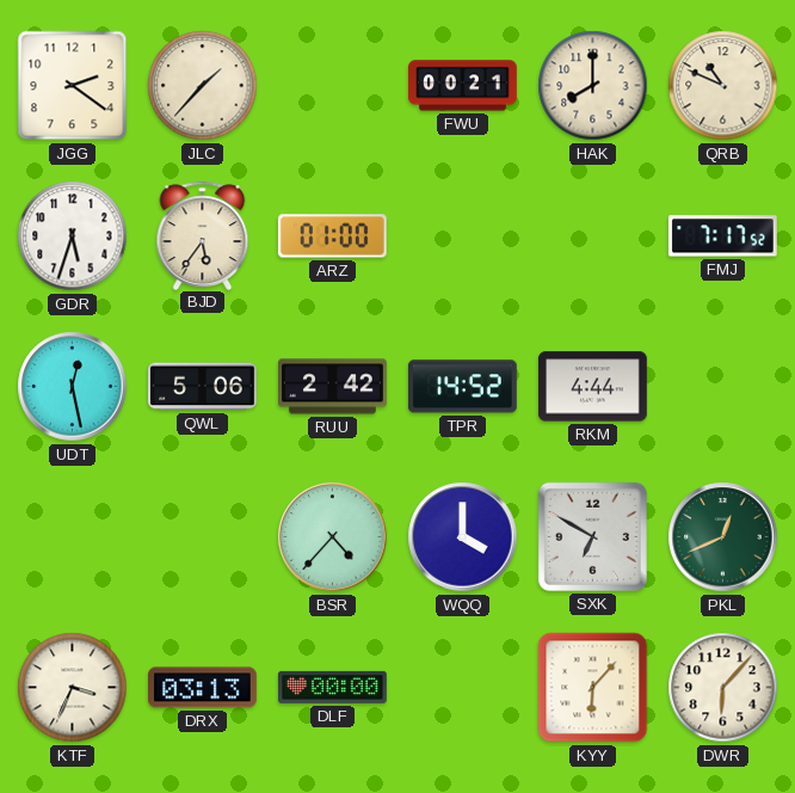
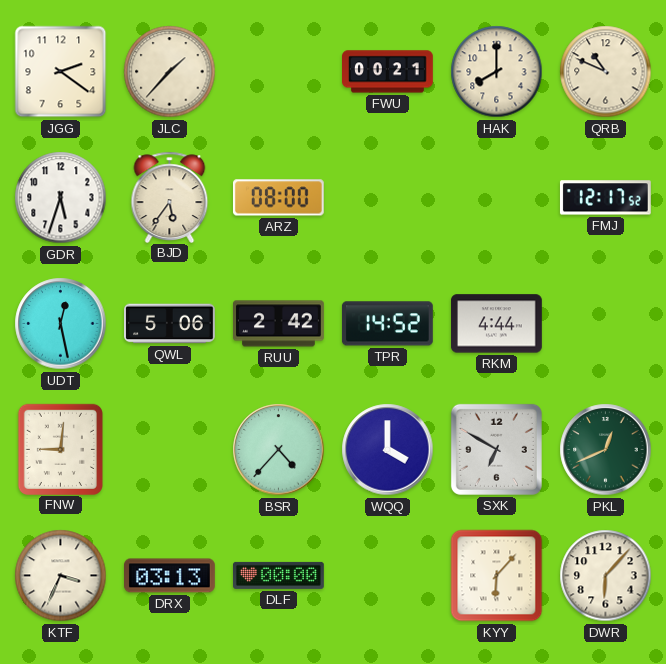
ARZ: 01:00 -> 08:00
FMJ: 7:17 -> 12:17
FNW: none -> 9:01
